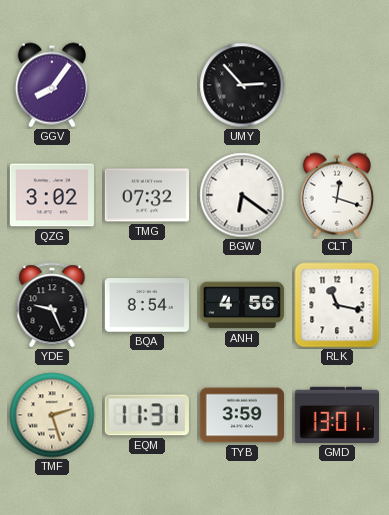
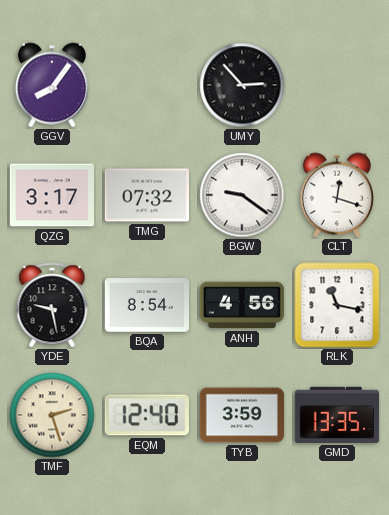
QZG: 3:02 -> 3:17
BGW: 6:21 -> 9:21
YDE: 9:26 -> 9:28
EQM: 11:31 -> 12:40
GMD: 13:01 -> 13:35
